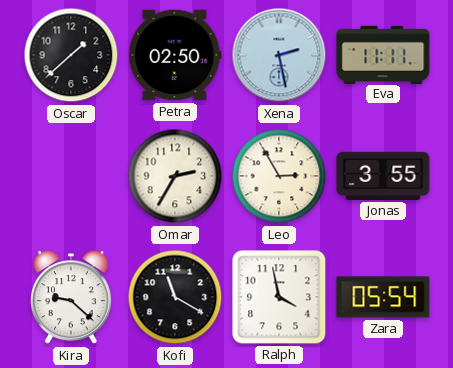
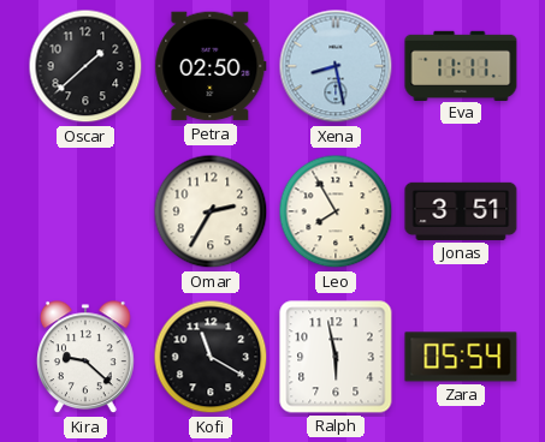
Xena: 2:28 -> 8:28
Leo: 2:55 -> 7:55
Jonas: 3:55 -> 3:51
Ralph: 3:58 -> 5:58
